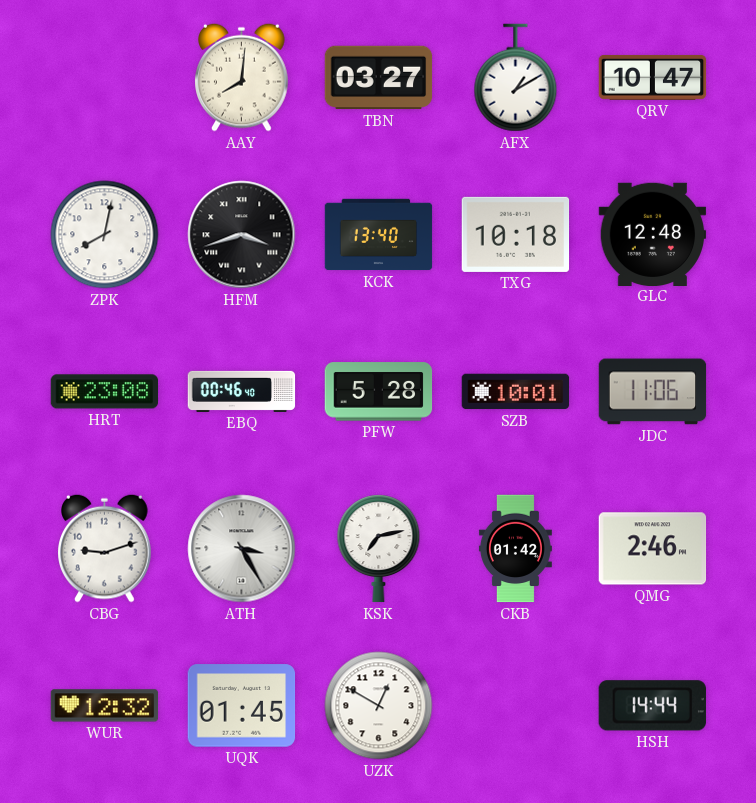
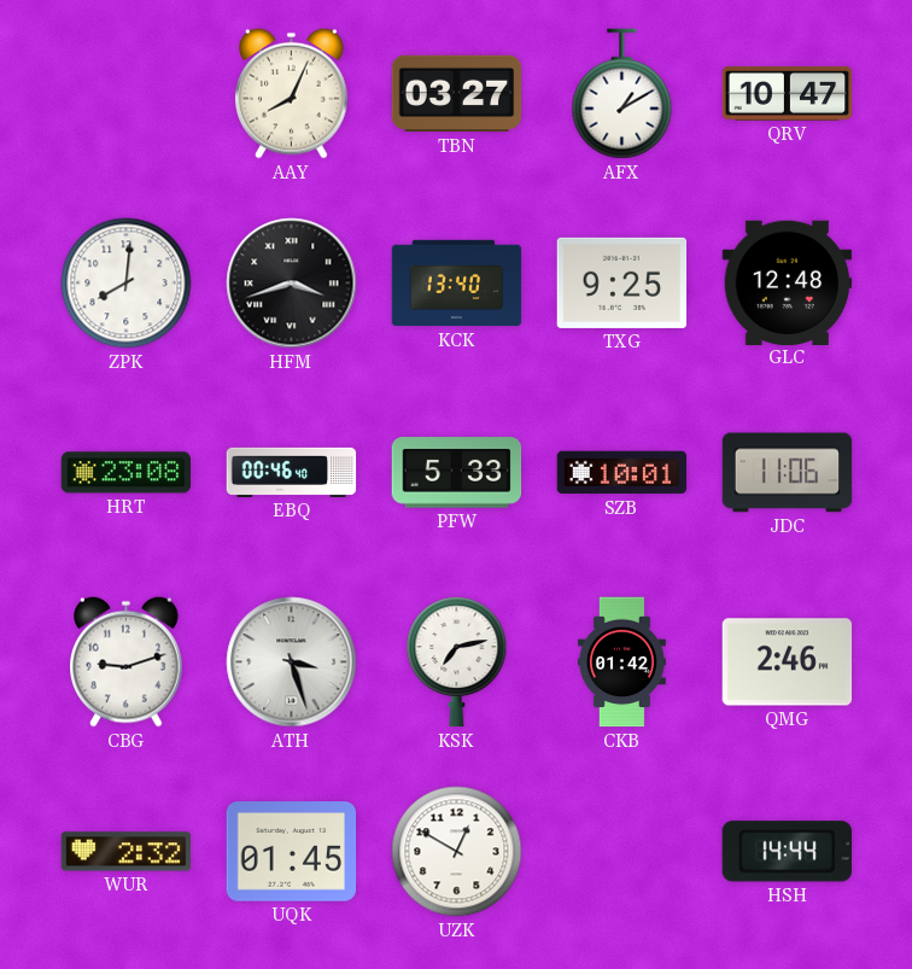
AAY: 8:01 -> 8:04
ZPK: 8:02 -> 8:01
TXG: 10:18 -> 9:25
PFW: 5:28 -> 5:33
ATH: 3:25 -> 3:27
WUR: 12:32 -> 2:32
